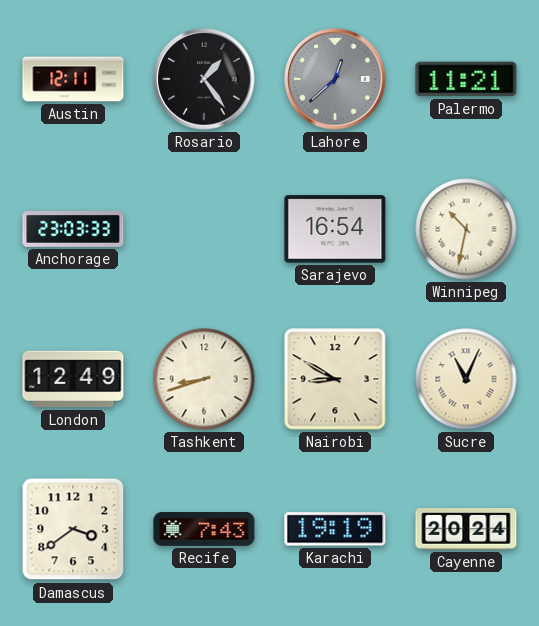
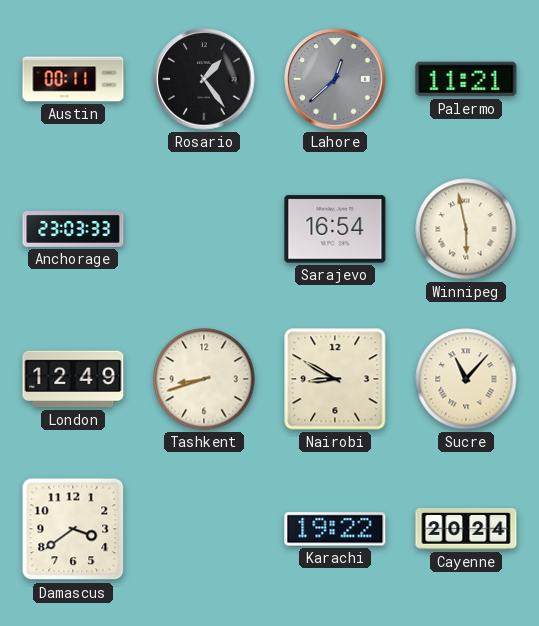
Austin: 12:11 -> 00:11
Winnipeg: 10:32 -> 5:58
Sucre: 11:04 -> 11:07
Recife: 7:43 -> none
Karachi: 19:19 -> 19:22
